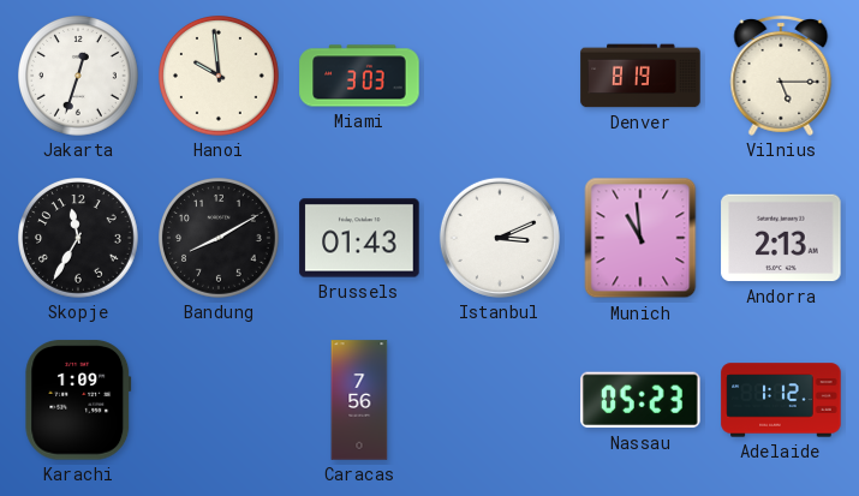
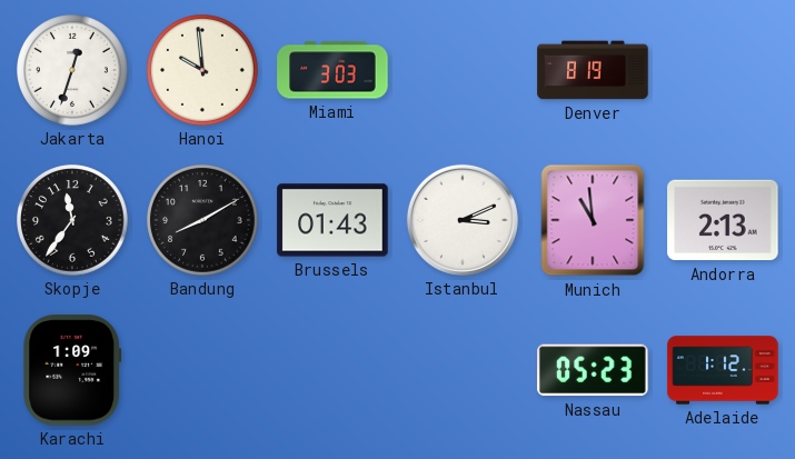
Vilnius: 5:15 -> none
Skopje: 11:35 -> 11:36
Caracas: 7:56 -> none
